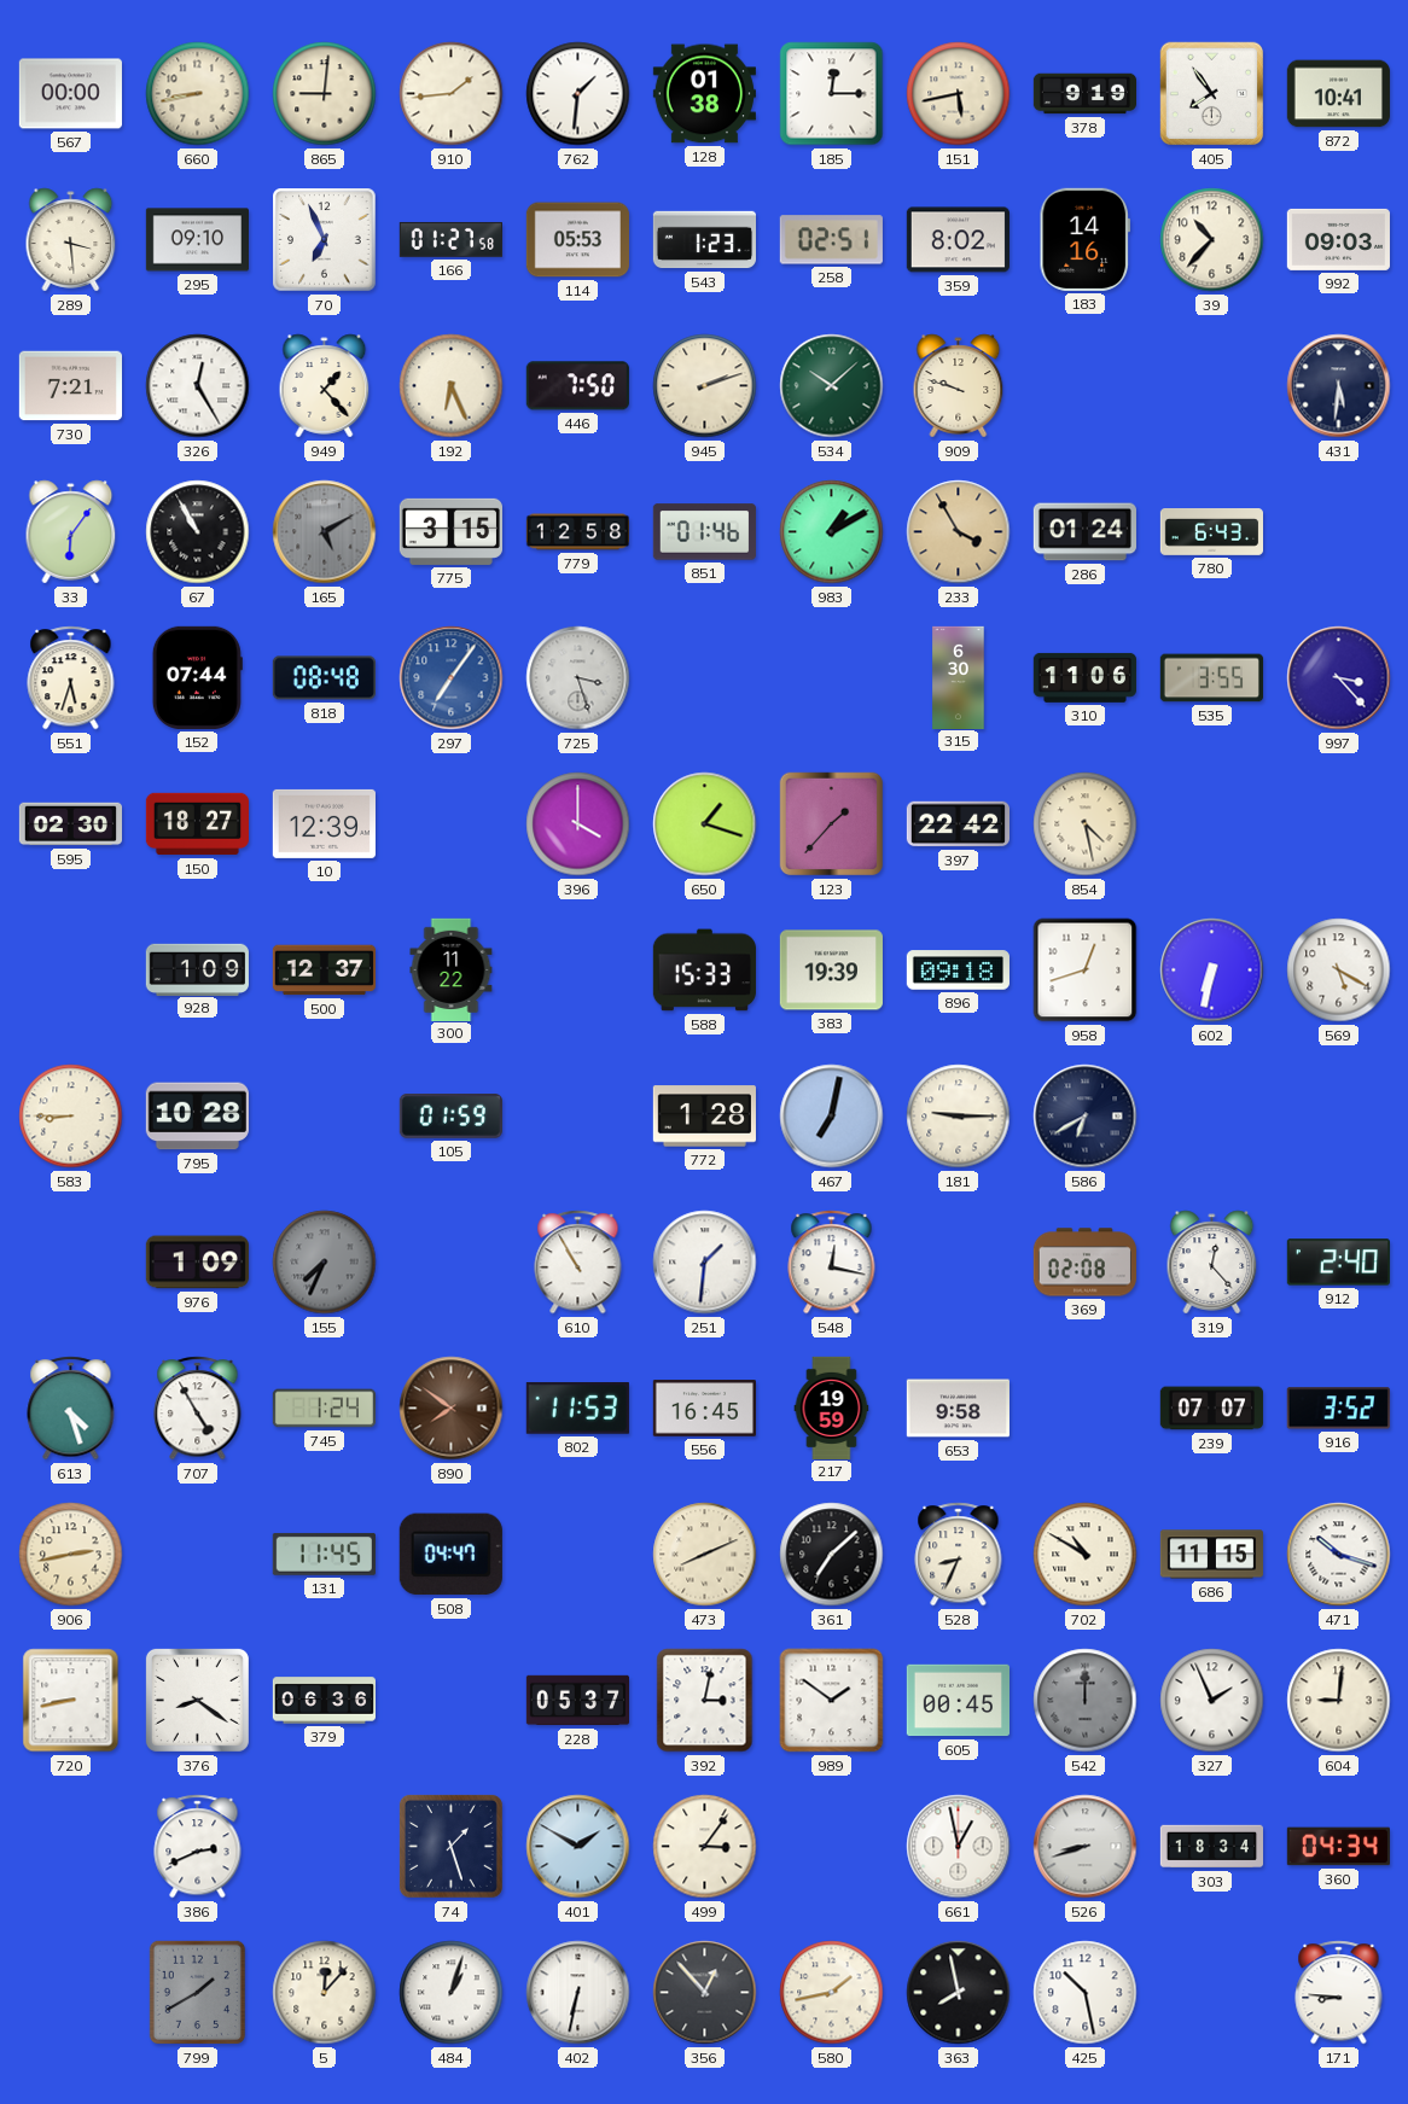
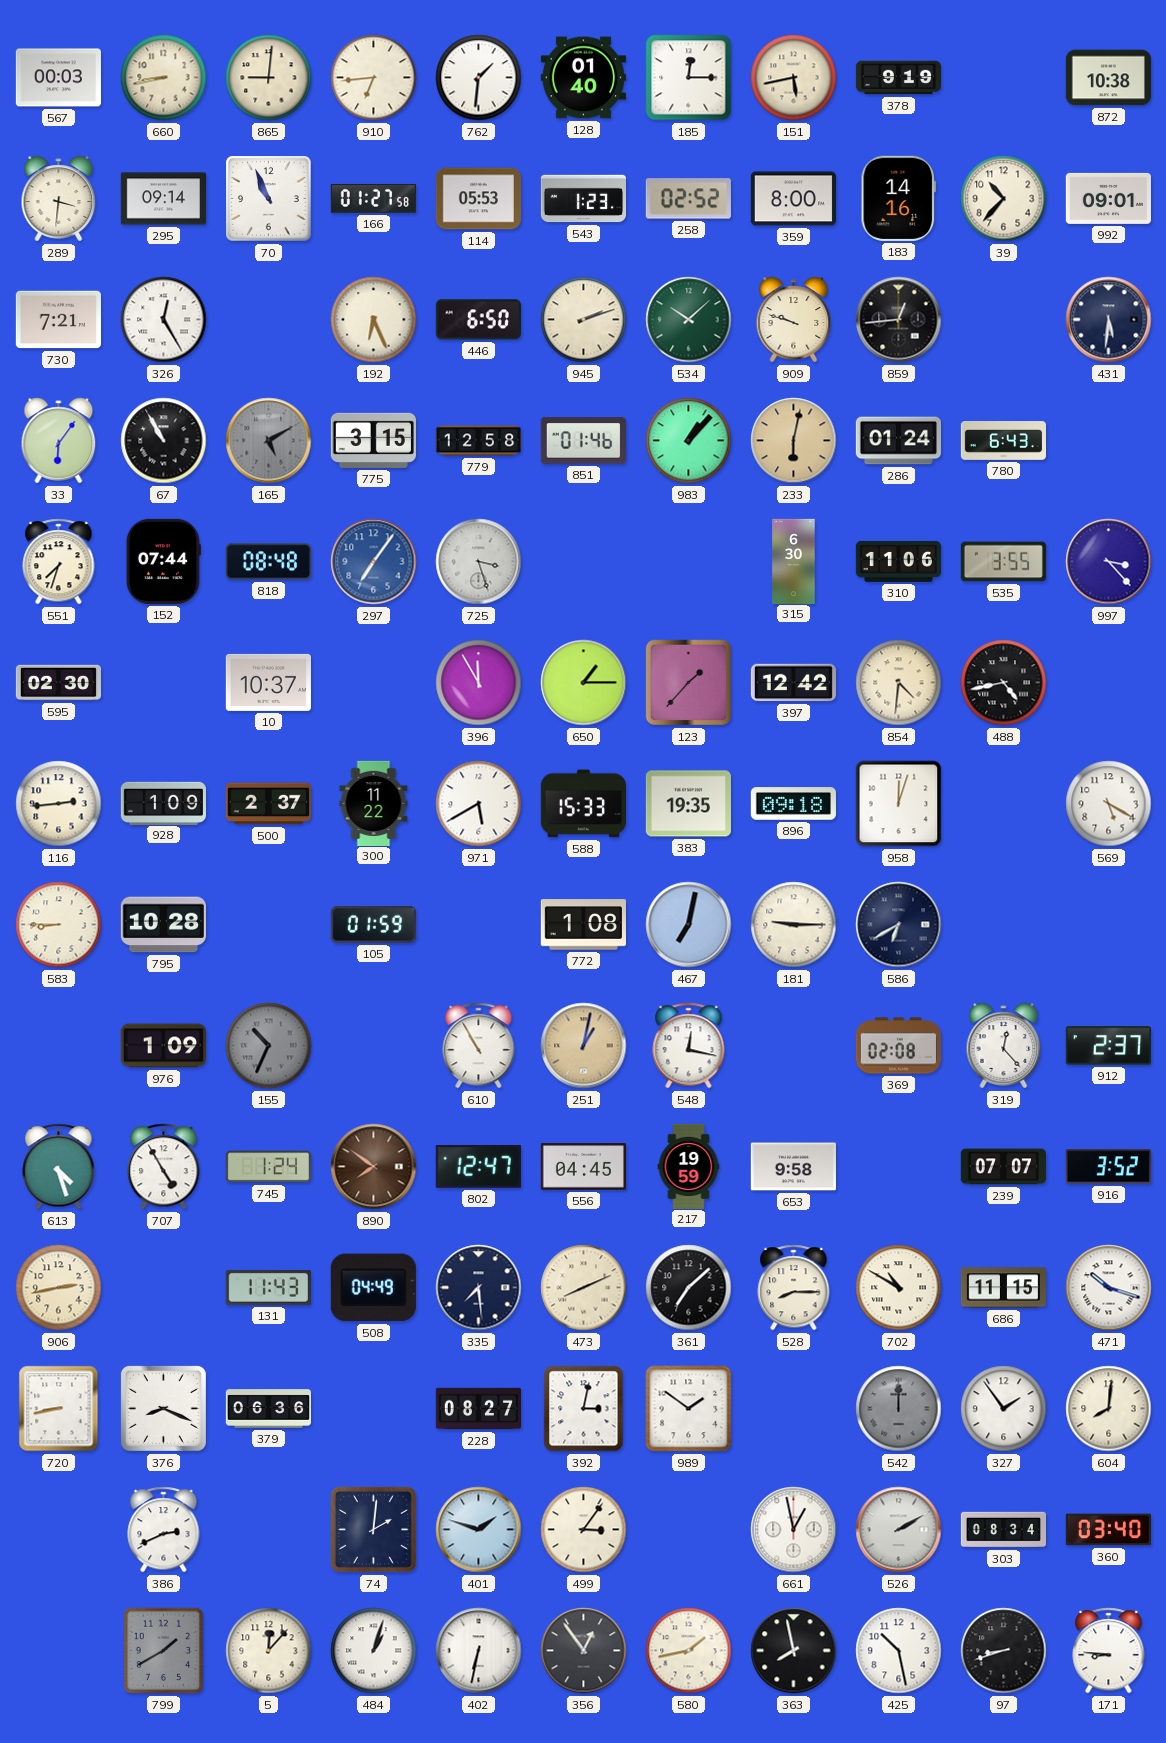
567: 00:00 -> 00:03
910: 1:44 -> 6:44
128: 01:38 -> 01:40
405: 7:54 -> none
872: 10:41 -> 10:38
289: 3:29 -> 3:31
295: 09:10 -> 09:14
70: 6:56 -> 10:56
258: 02:51 -> 02:52
359: 8:02 -> 8:00
992: 09:03 -> 09:01
949: 1:23 -> none
446: 7:50 -> 6:50
859: none -> 12:44
983: 1:10 -> 1:07
233: 3:55 -> 6:02
551: 5:33 -> 7:33
150: 18:27 -> none
10: 12:39 -> 10:37
396: 4:00 -> 11:55
650: 1:18 -> 1:15
397: 22:42 -> 12:42
854: 4:28 -> 4:31
488: none -> 4:43
116: none -> 2:44
500: 12:37 -> 2:37
971: none -> 5:40
383: 19:39 -> 19:35
958: 12:42 -> 12:03
602: 6:32 -> none
772: 1:28 -> 1:08
155: 7:34 -> 10:34
251: 1:31 -> 1:02
251 dial: white -> champagne
912: 2:40 -> 2:37
802: 11:53 -> 12:47
556: 16:45 -> 04:45
131: 11:45 -> 11:43
508: 04:47 -> 04:49
335: none -> 7:29
528: 8:34 -> 8:15
376: 8:21 -> 8:19
228: 05:37 -> 08:27
605: 00:45 -> none
327: 1:56 -> 1:54
604: 9:01 -> 8:01
74: 1:27 -> 2:01
401: 1:50 -> 1:48
526: 8:42 -> 2:10
303: 18:34 -> 08:34
360: 04:34 -> 03:40
356: 12:53 -> 12:54
97: none -> 8:42
